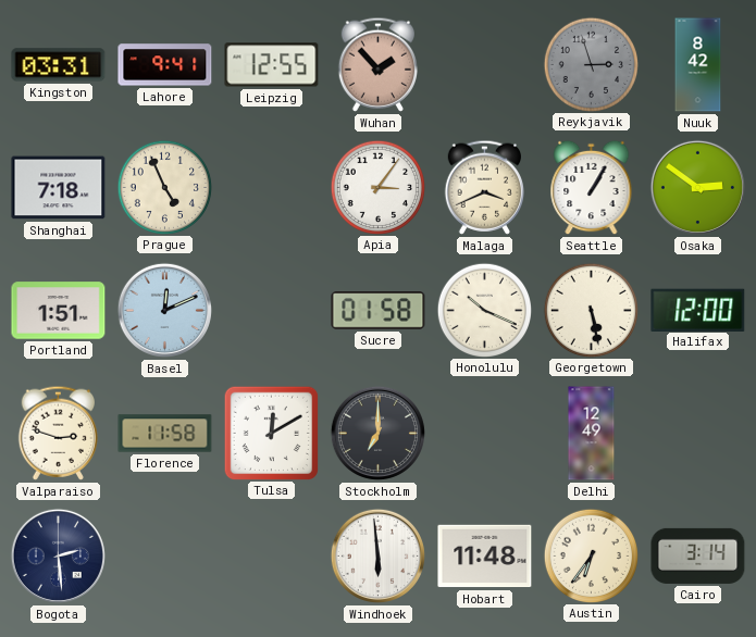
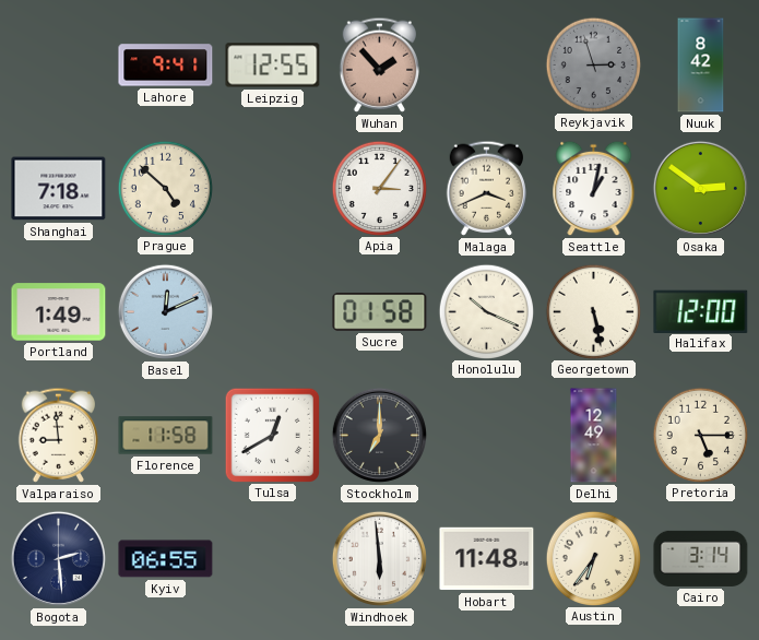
Kingston: 03:31 -> none
Prague: 4:56 -> 4:52
Seattle: 1:05 -> 1:02
Portland: 1:51 -> 1:49
Valparaiso: 2:48 -> 8:59
Tulsa: 12:10 -> 12:40
Pretoria: none -> 5:15
Kyiv: none -> 06:55
